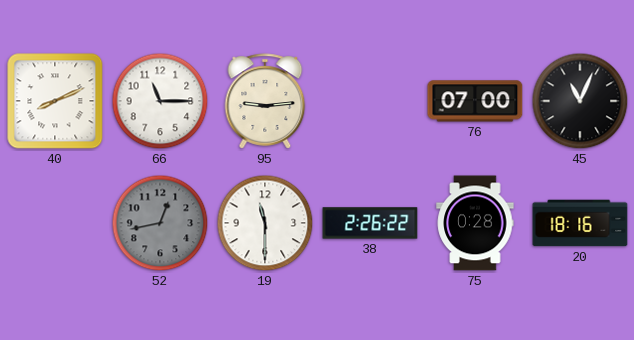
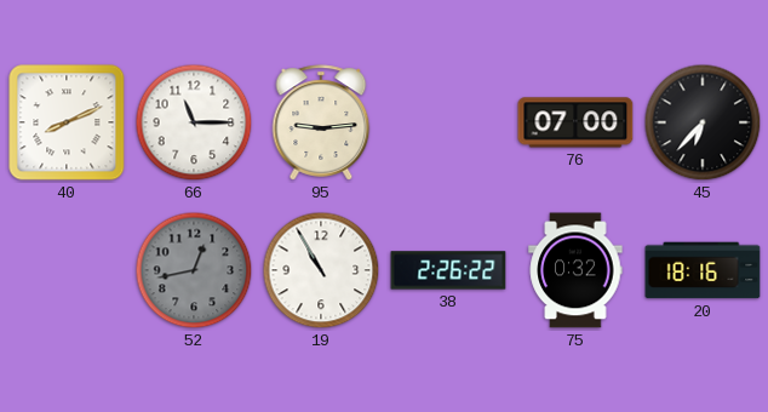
45: 11:04 -> 6:37
19: 11:30 -> 10:55
75: 0:28 -> 0:32
